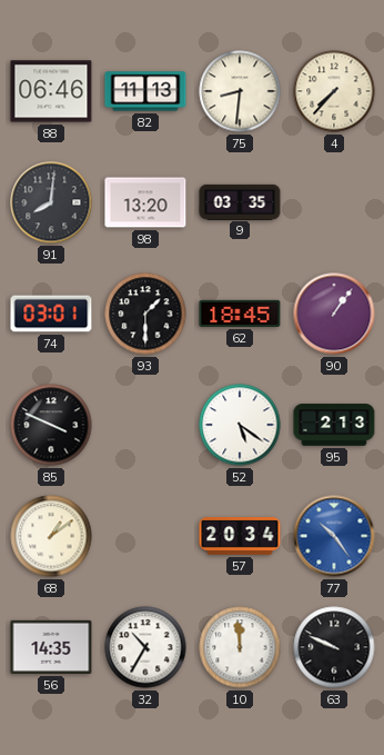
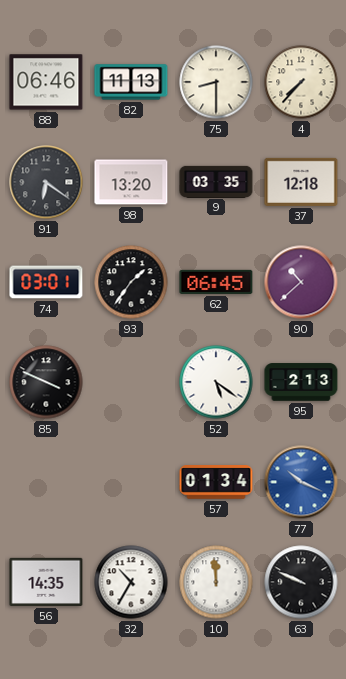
75: 8:31 -> 8:30
91: 8:01 -> 6:21
37: none -> 12:18
93: 1:30 -> 1:36
62: 18:45 -> 06:45
90: 1:06 -> 10:38
68: 1:09 -> none
57: 20:34 -> 01:34
77: 10:24 -> 10:19
